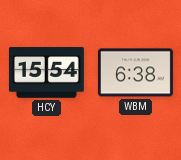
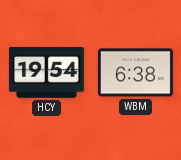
HCY: 15:54 -> 19:54
